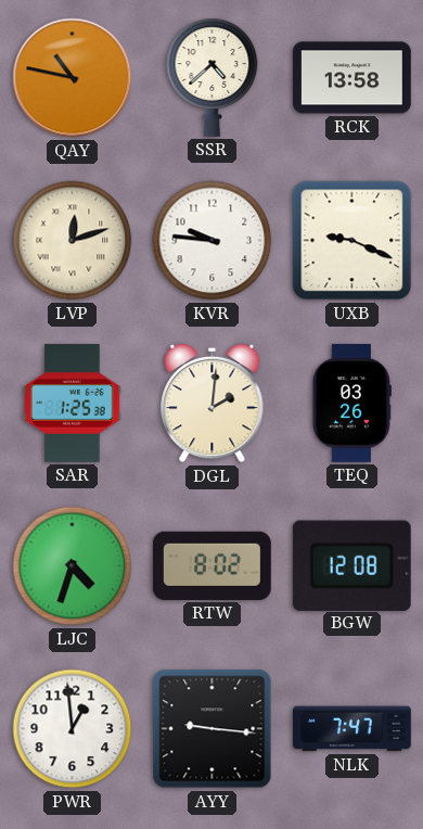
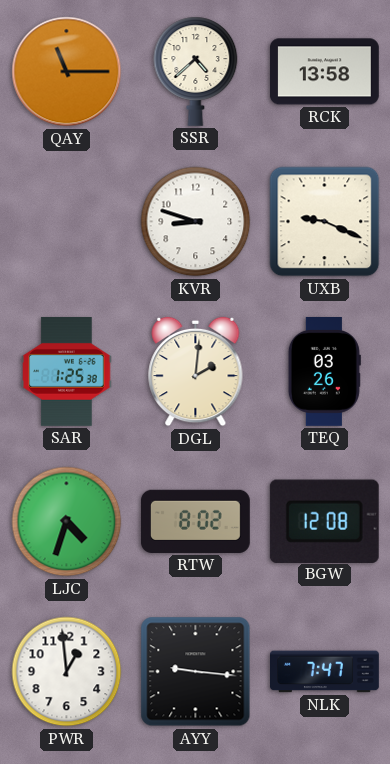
QAY: 10:47 -> 11:15
LVP: 12:12 -> none
KVR: 9:46 -> 8:48
